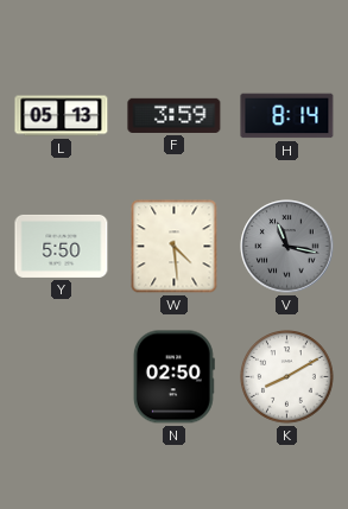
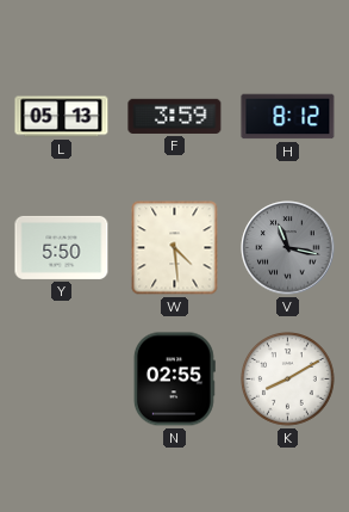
H: 8:14 -> 8:12
N: 02:50 -> 02:55
